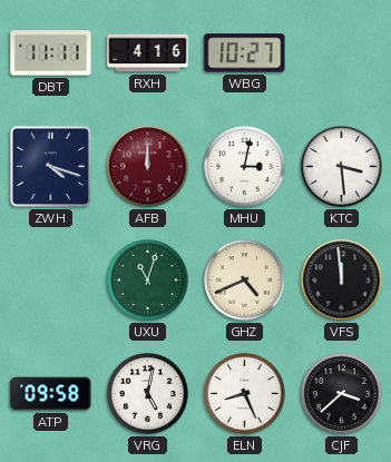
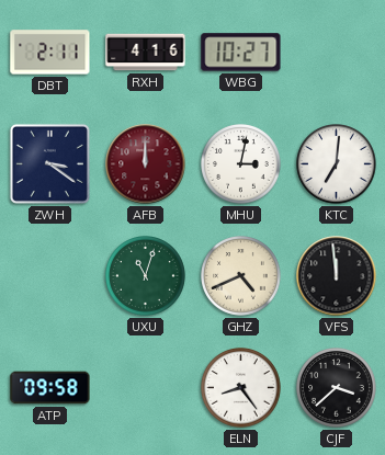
DBT: 11:11 -> 2:11
ZWH: 4:18 -> 3:21
KTC: 3:29 -> 7:01
VRG: 5:02 -> none
ELN: 8:26 -> 8:24
